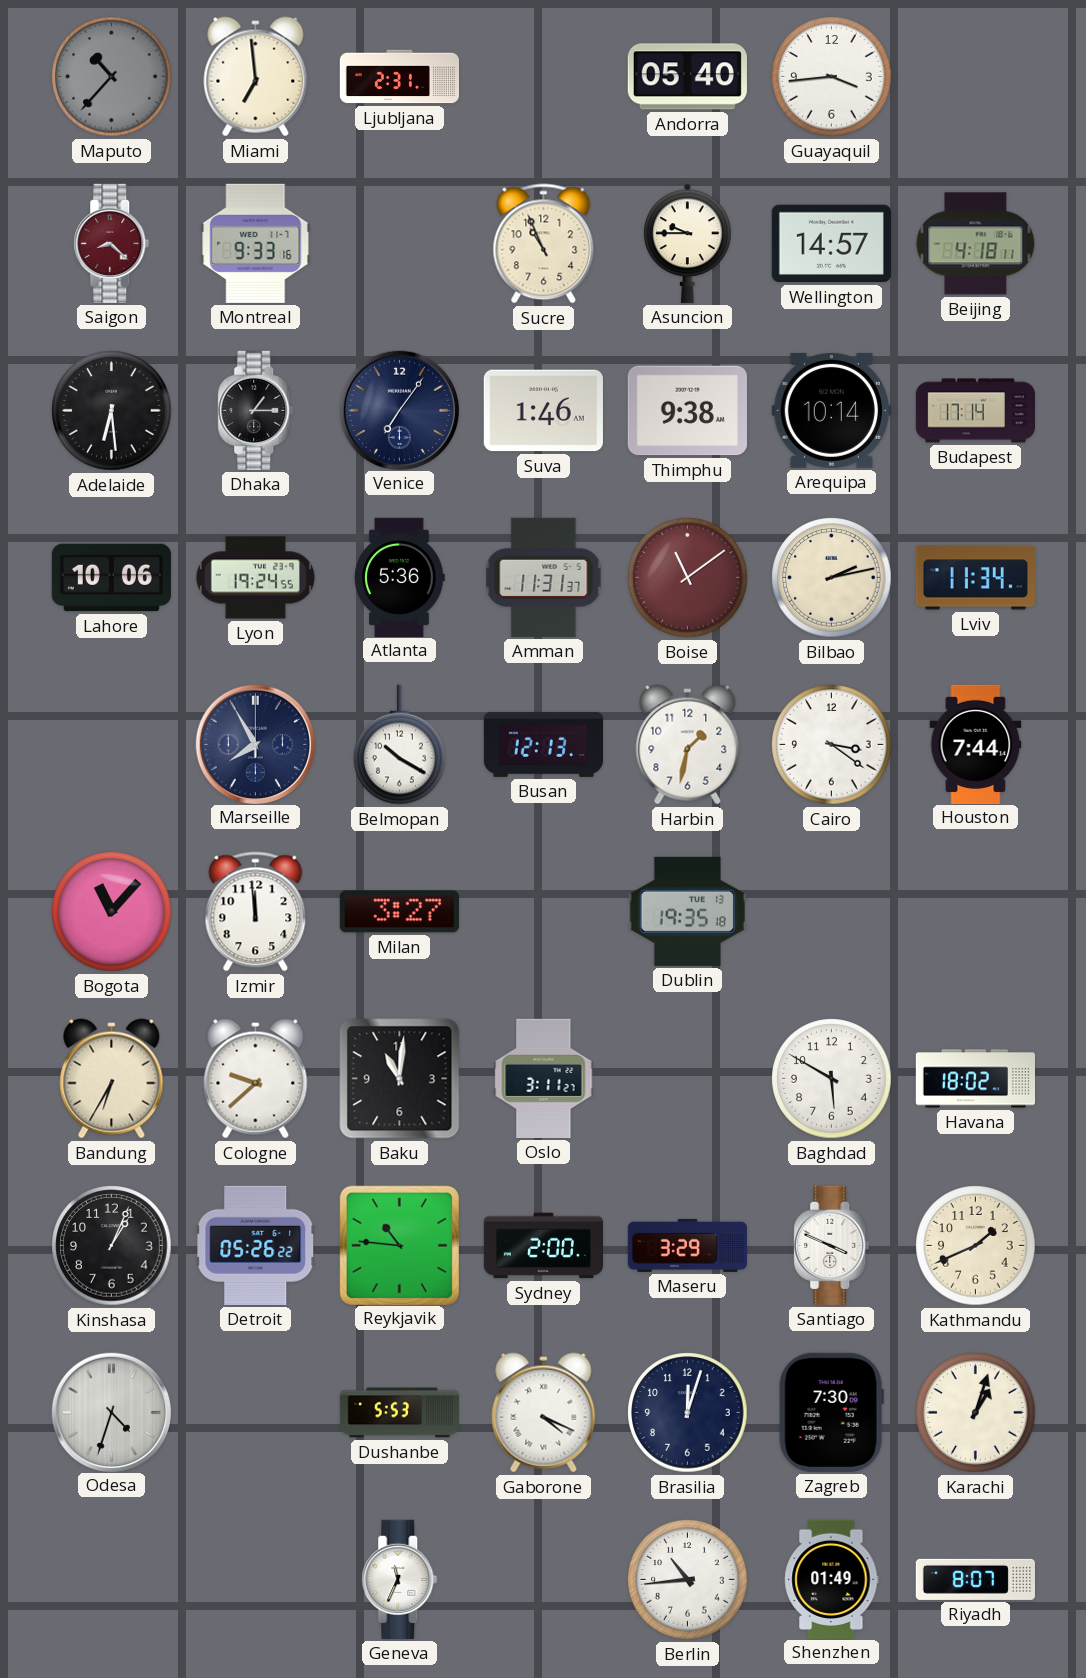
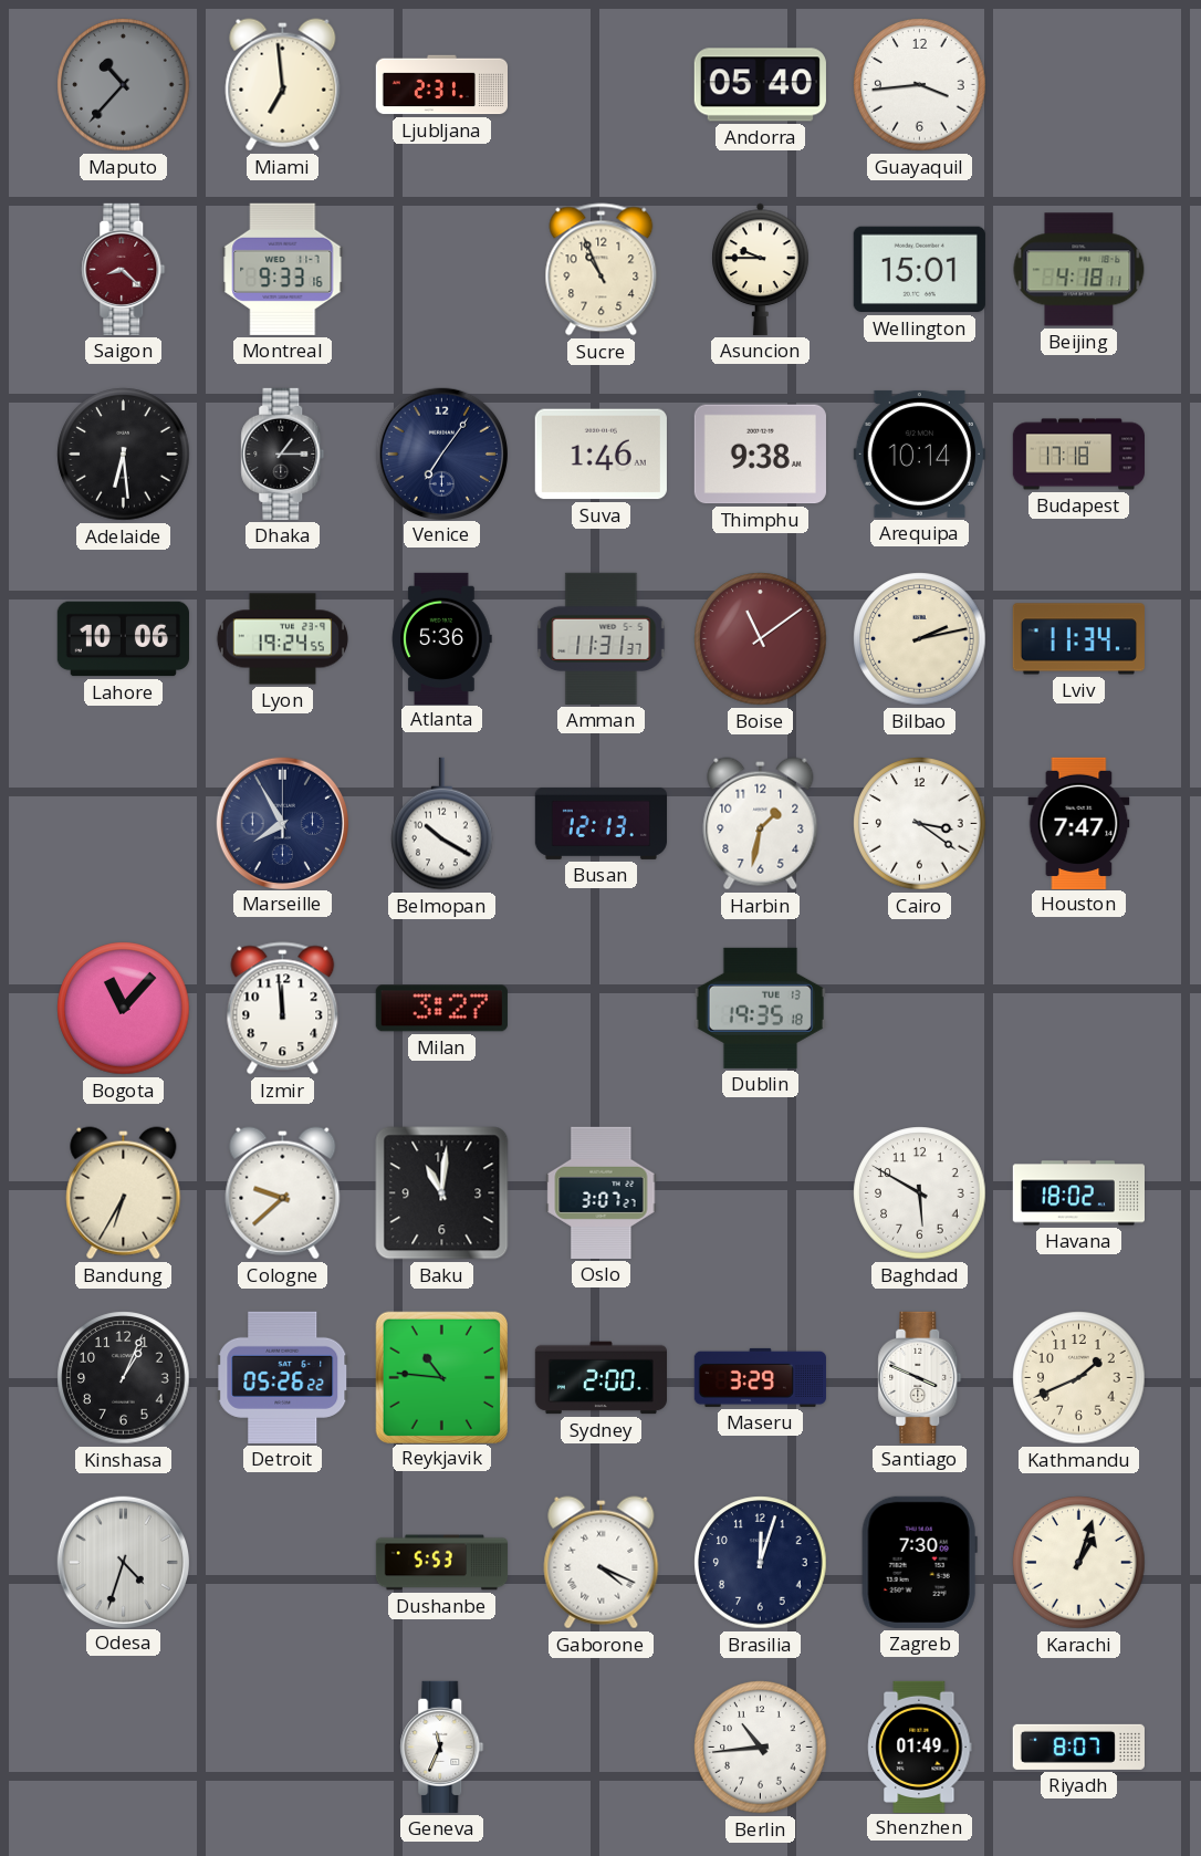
Wellington: 14:57 -> 15:01
Budapest: 17:14 -> 17:18
Houston: 7:44 -> 7:47
Oslo: 3:11 -> 3:07
